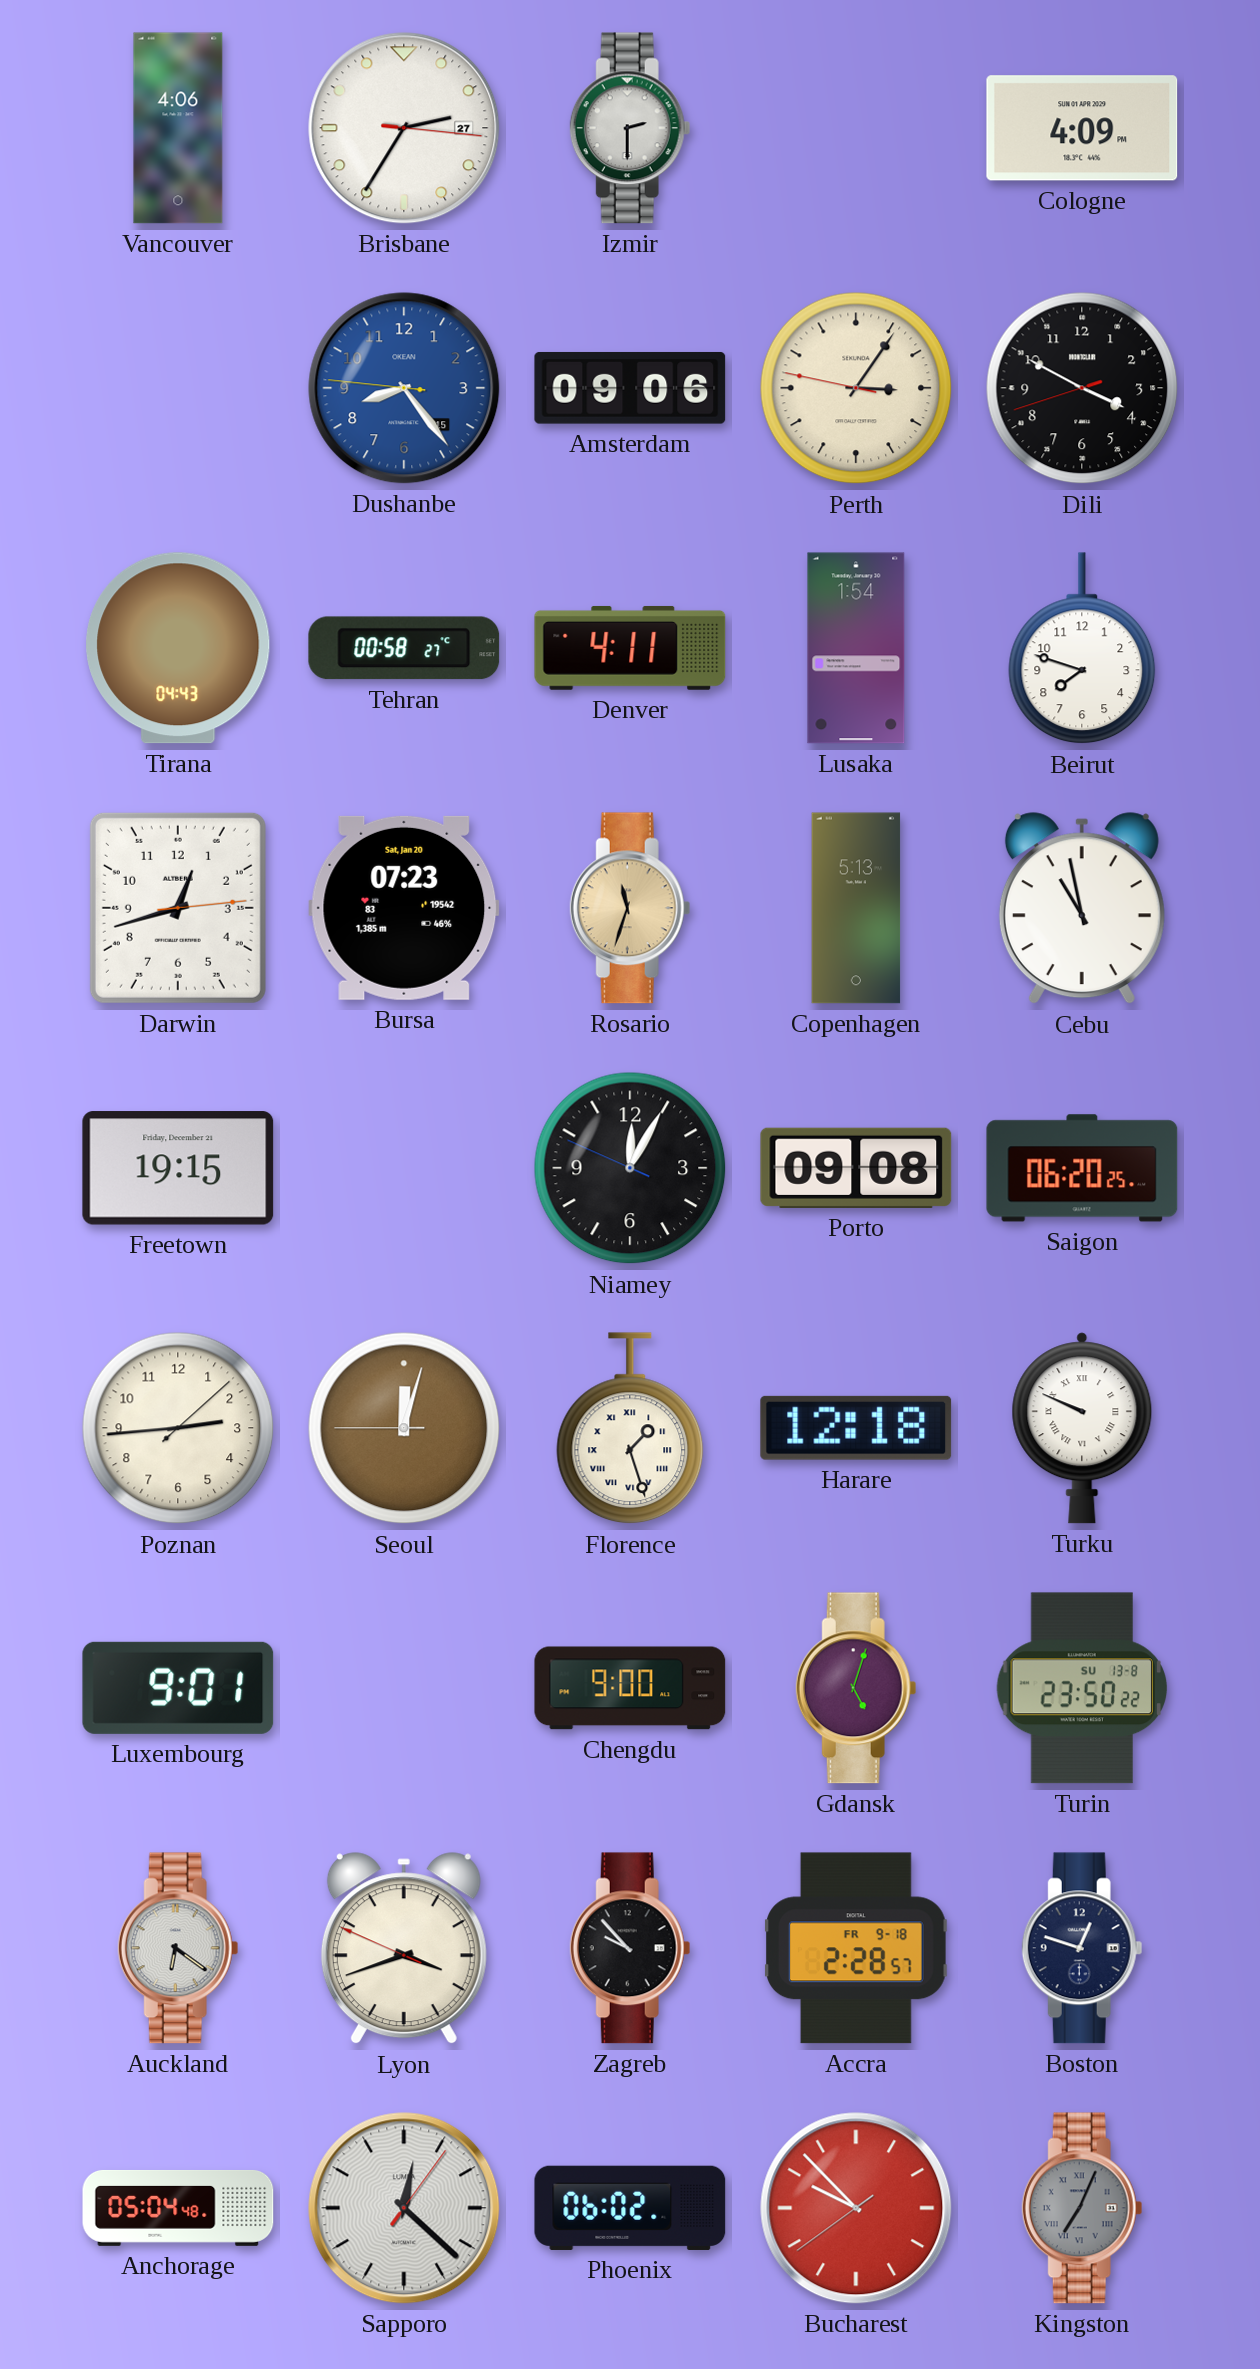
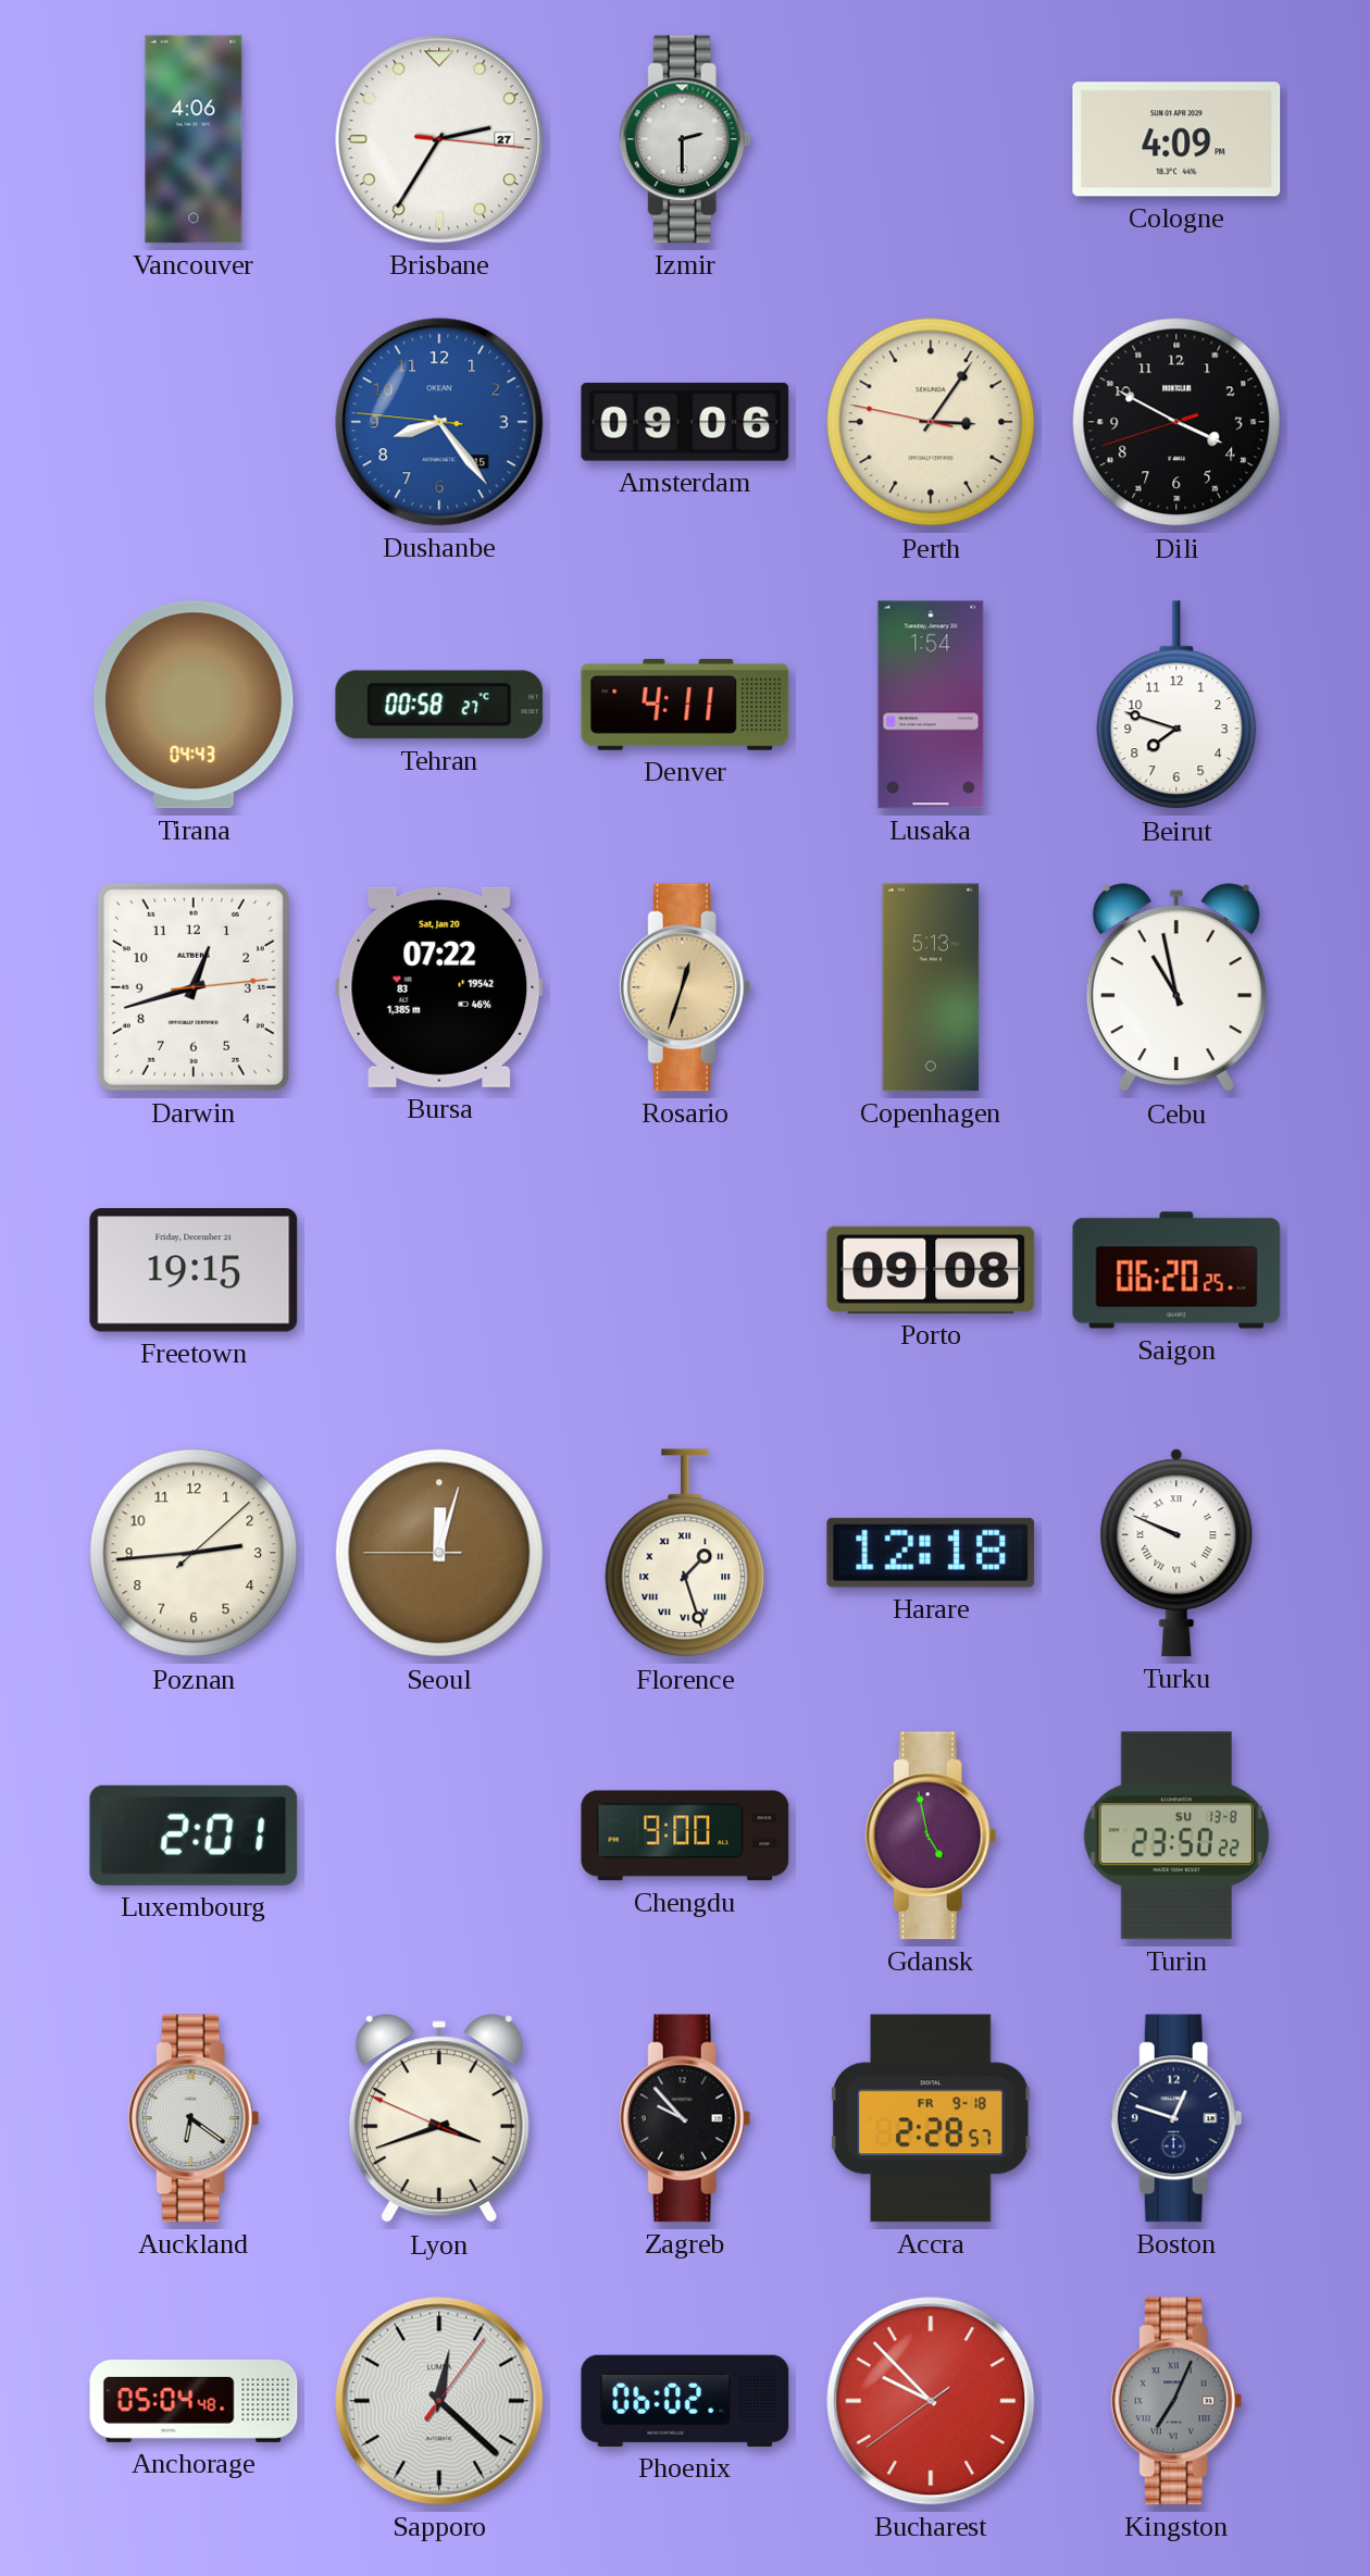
Bursa: 07:23 -> 07:22
Rosario: 11:33 -> 12:33
Niamey: 12:04 -> none
Luxembourg: 9:01 -> 2:01
Gdansk: 5:03 -> 4:58
